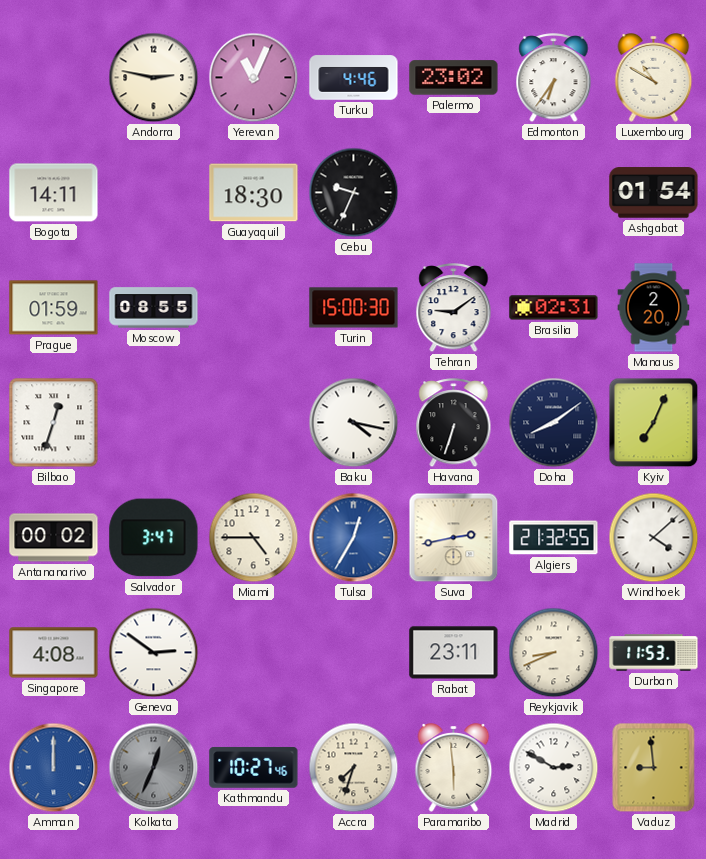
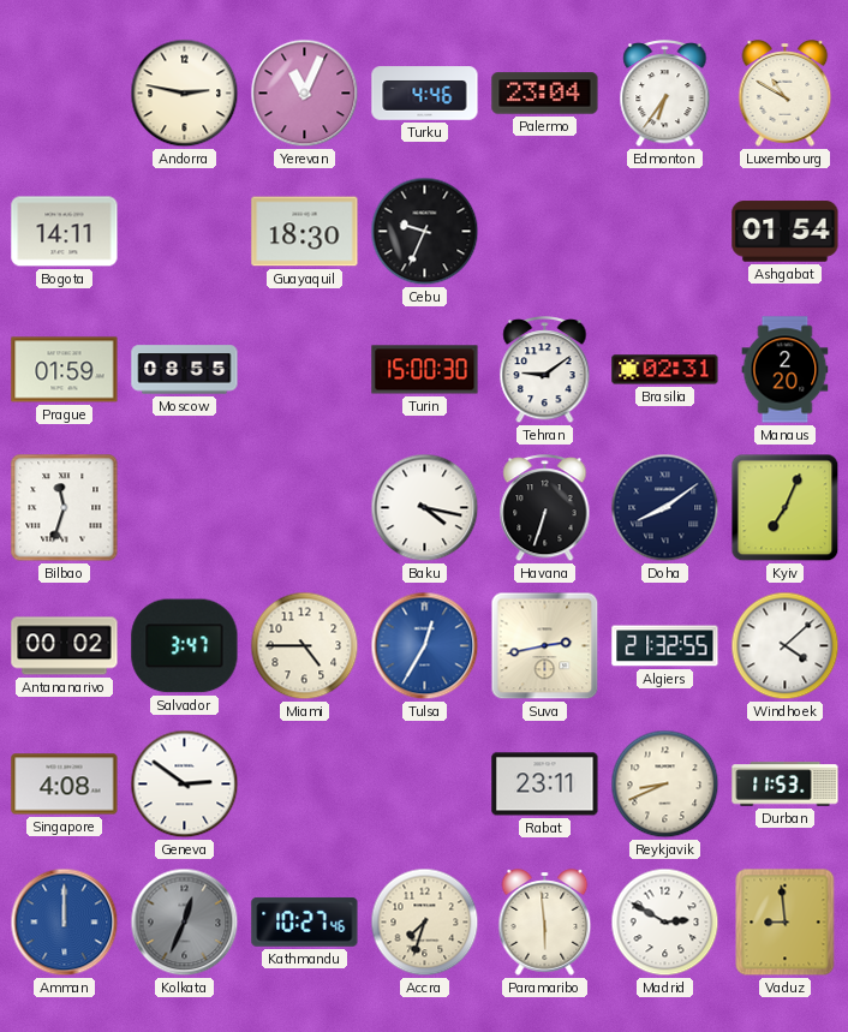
Palermo: 23:02 -> 23:04
Bilbao: 12:33 -> 11:33
